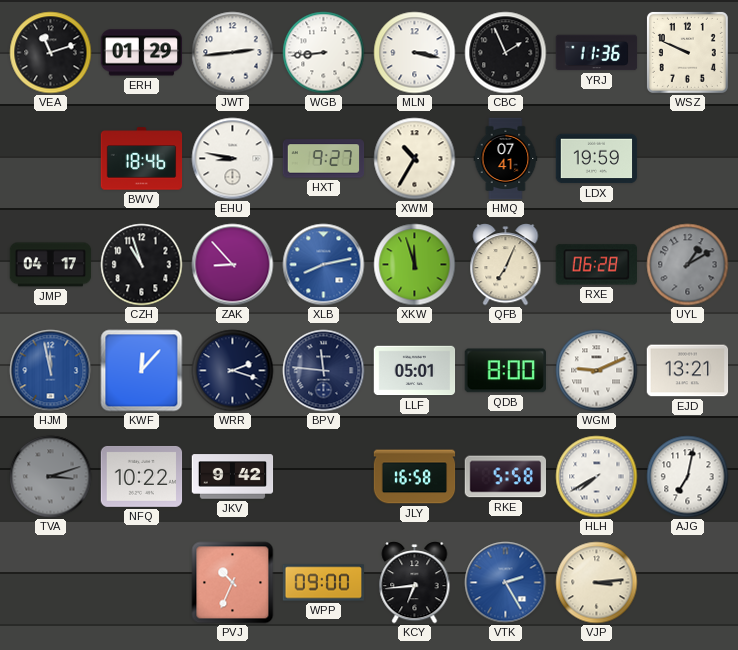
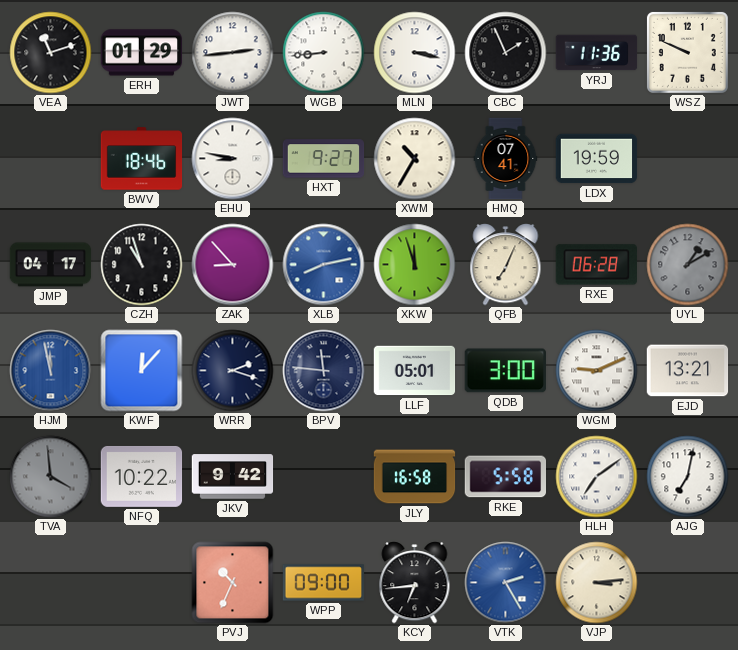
QDB: 8:00 -> 3:00
TVA: 3:12 -> 3:59
HLH: 7:40 -> 7:09
